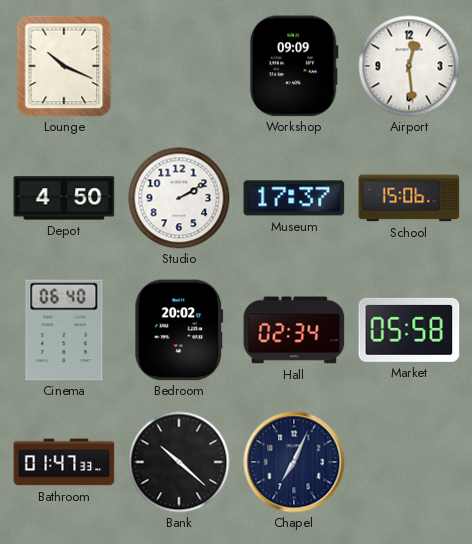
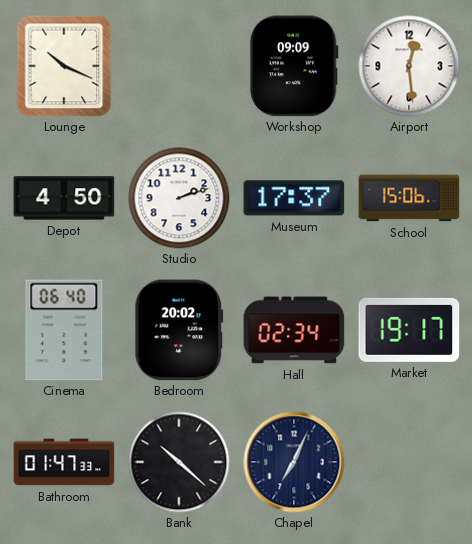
Studio: 2:10 -> 2:12
Market: 05:58 -> 19:17
